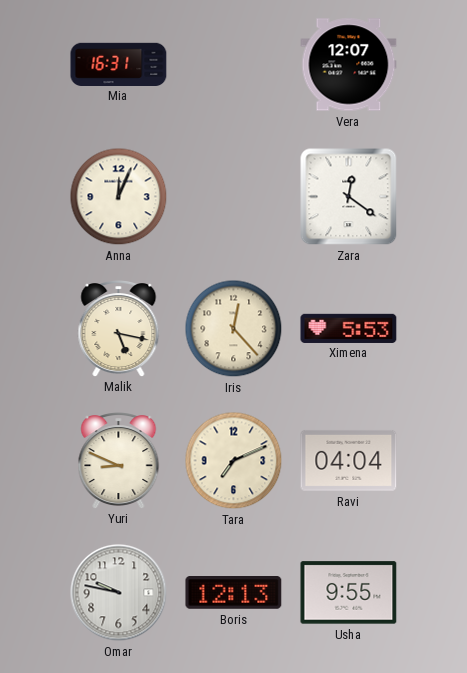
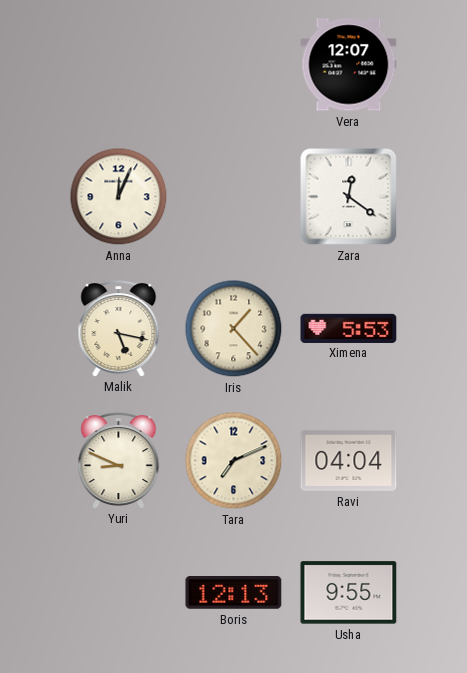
Mia: 16:31 -> none
Iris: 12:23 -> 1:23
Omar: 9:47 -> none
